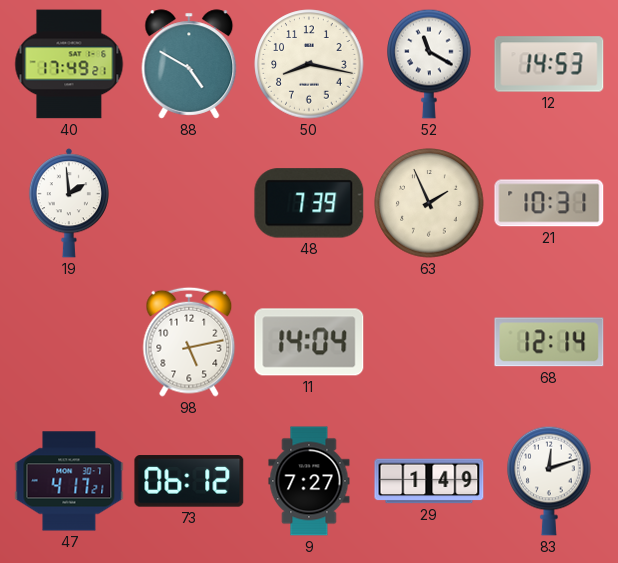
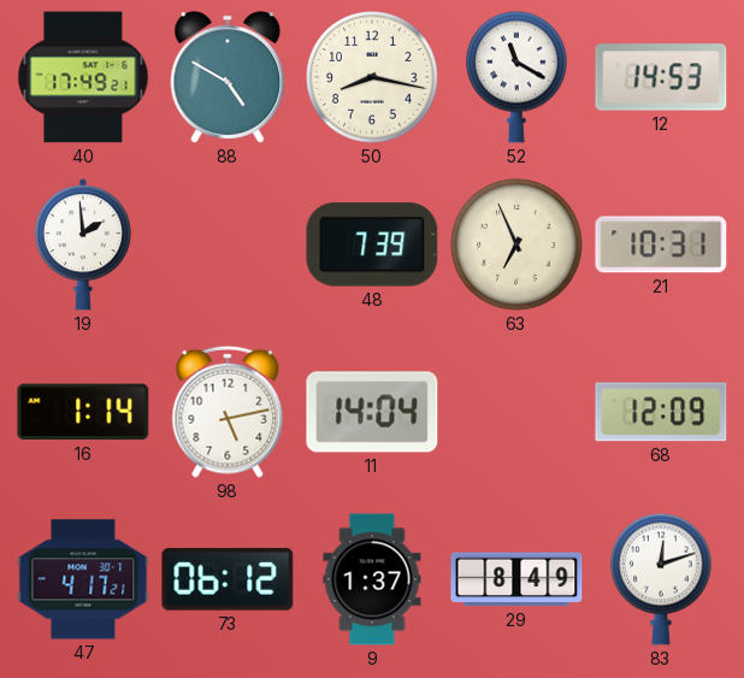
63: 1:56 -> 6:56
16: none -> 1:14
68: 12:14 -> 12:09
9: 7:27 -> 1:37
29: 1:49 -> 8:49
